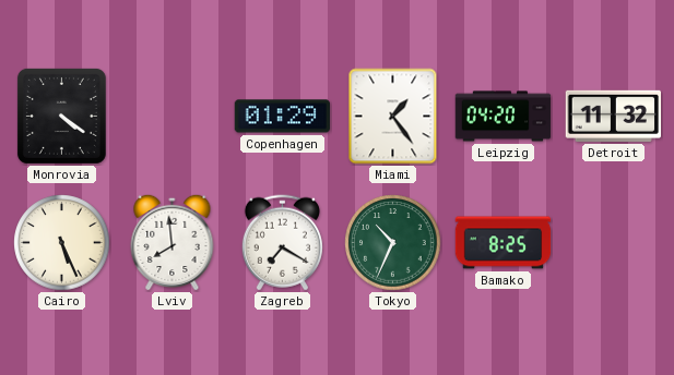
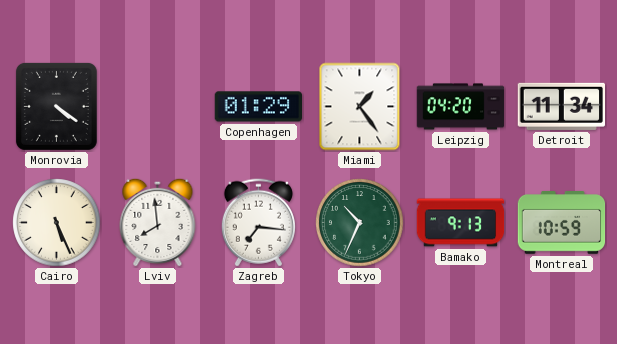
Detroit: 11:32 -> 11:34
Zagreb: 7:20 -> 7:16
Bamako: 8:25 -> 9:13
Montreal: none -> 10:59
